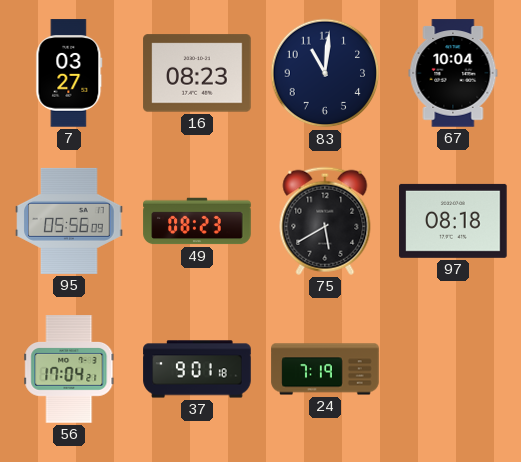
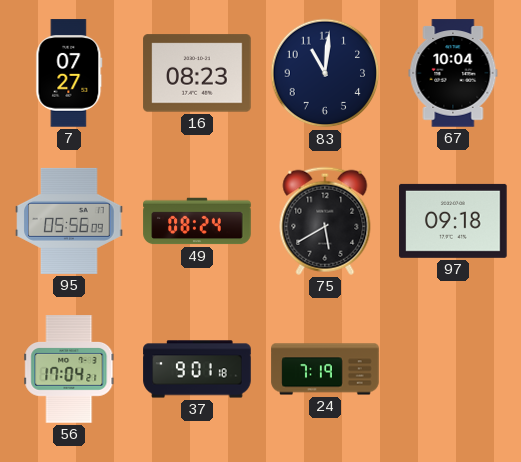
7: 03:27 -> 07:27
49: 08:23 -> 08:24
97: 08:18 -> 09:18
